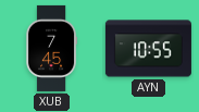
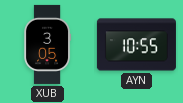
XUB: 7:45 -> 3:05
